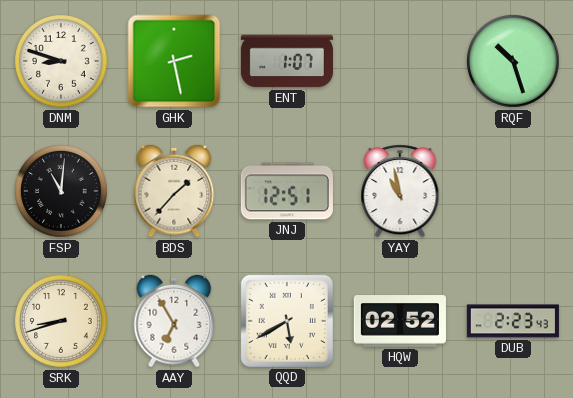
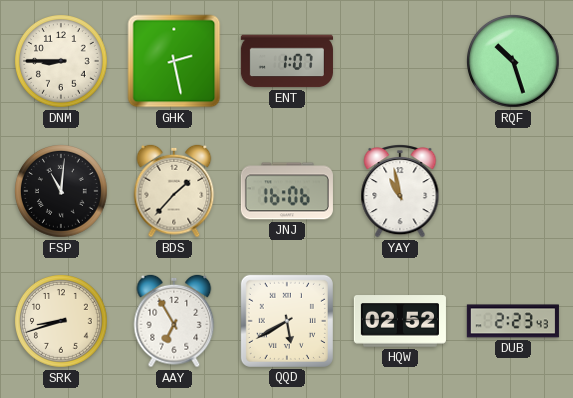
DNM: 8:48 -> 8:45
JNJ: 12:51 -> 16:06
